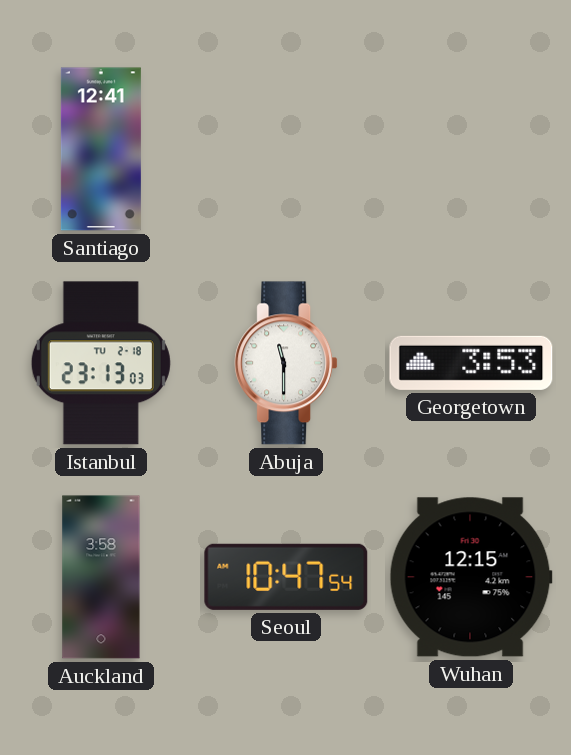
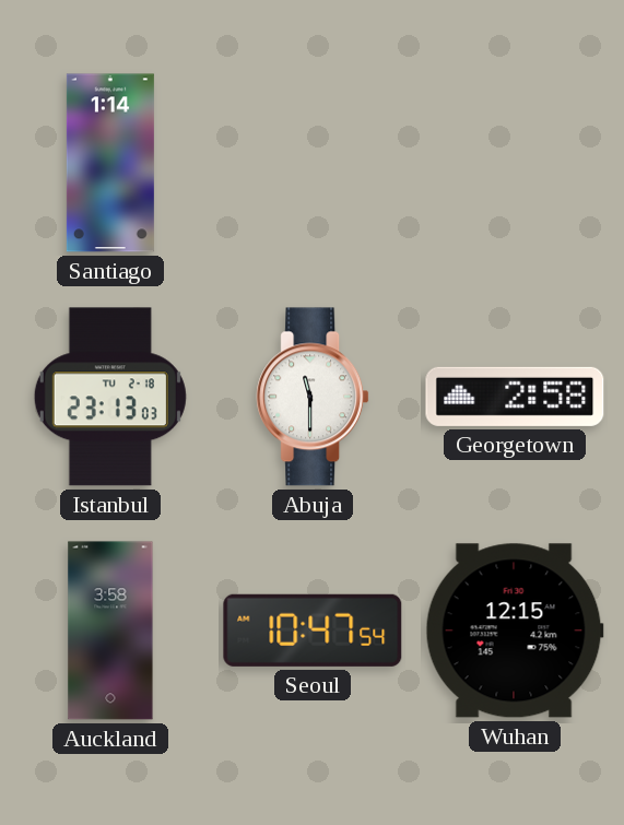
Santiago: 12:41 -> 1:14
Georgetown: 3:53 -> 2:58
